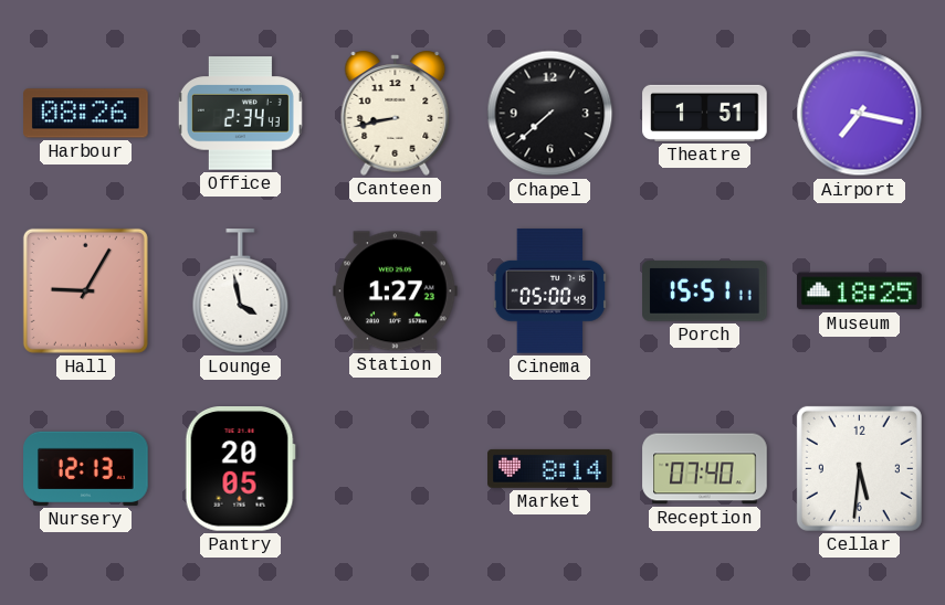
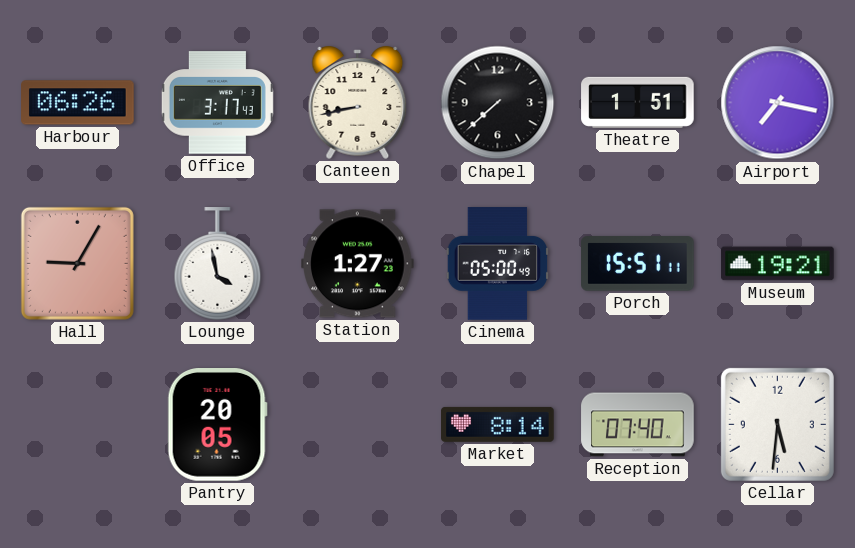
Harbour: 08:26 -> 06:26
Office: 2:34 -> 3:17
Museum: 18:25 -> 19:21
Nursery: 12:13 -> none
